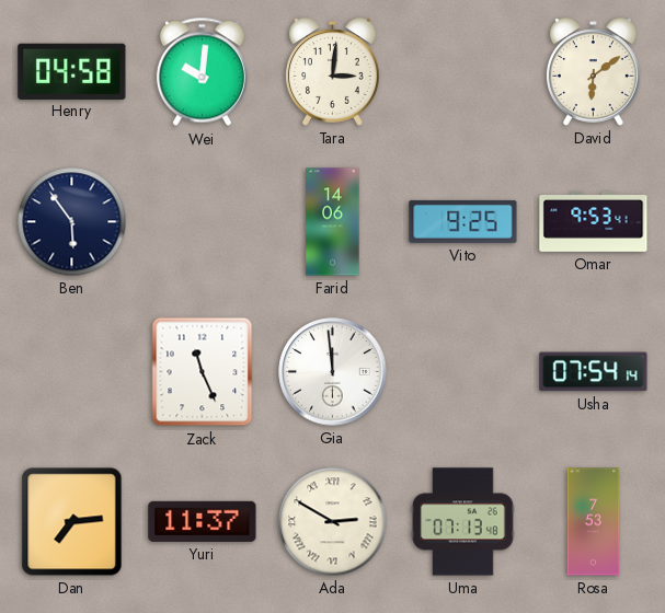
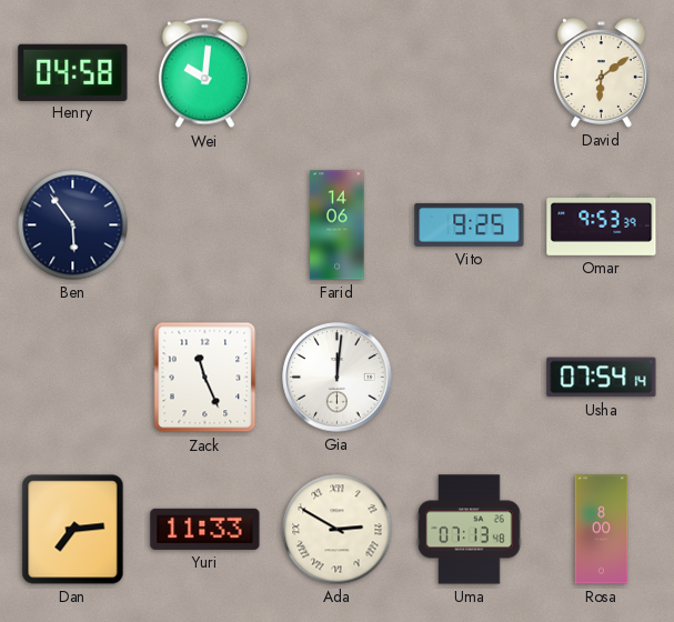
Tara: 3:01 -> none
Omar: 9:53:41 -> 9:53:39
Gia: 11:59 -> 12:01
Yuri: 11:37 -> 11:33
Rosa: 7:53 -> 8:00
